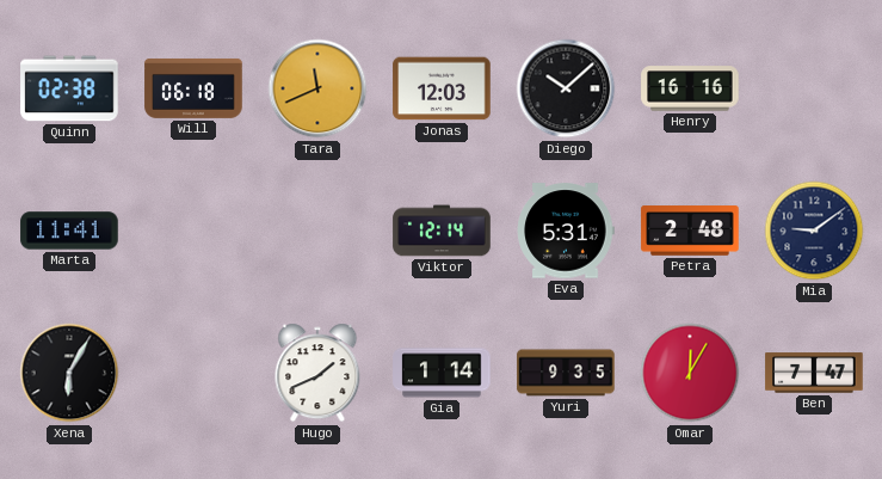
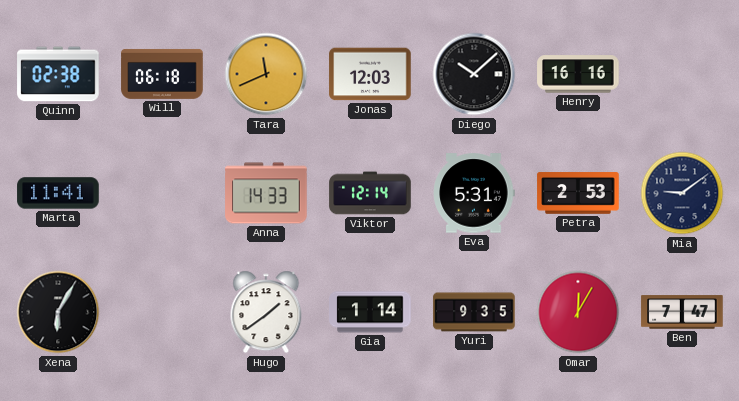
Anna: none -> 14:33
Petra: 2:48 -> 2:53
Hugo: 1:41 -> 1:39
